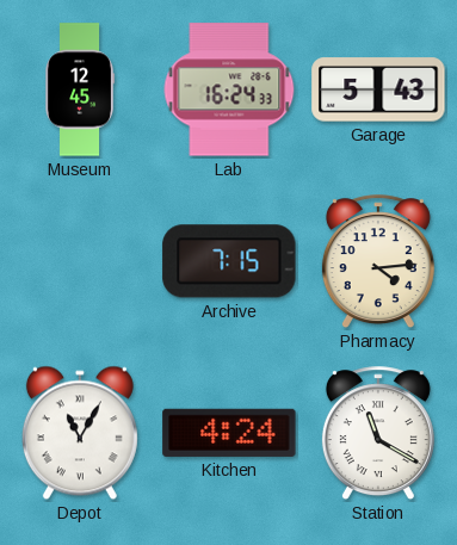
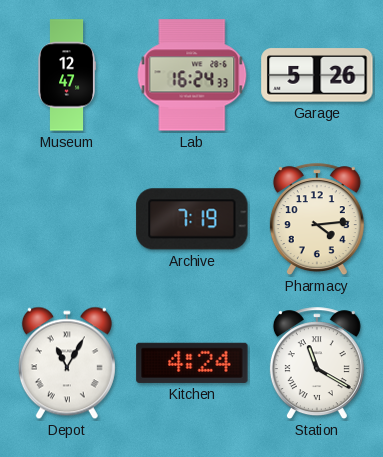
Museum: 12:45 -> 12:47
Garage: 5:43 -> 5:26
Archive: 7:15 -> 7:19
